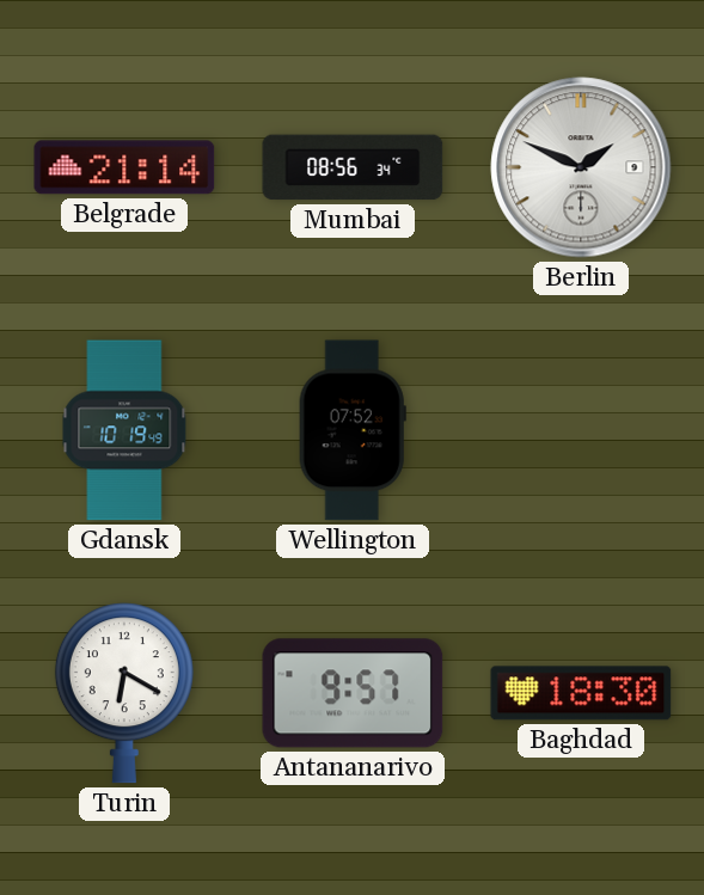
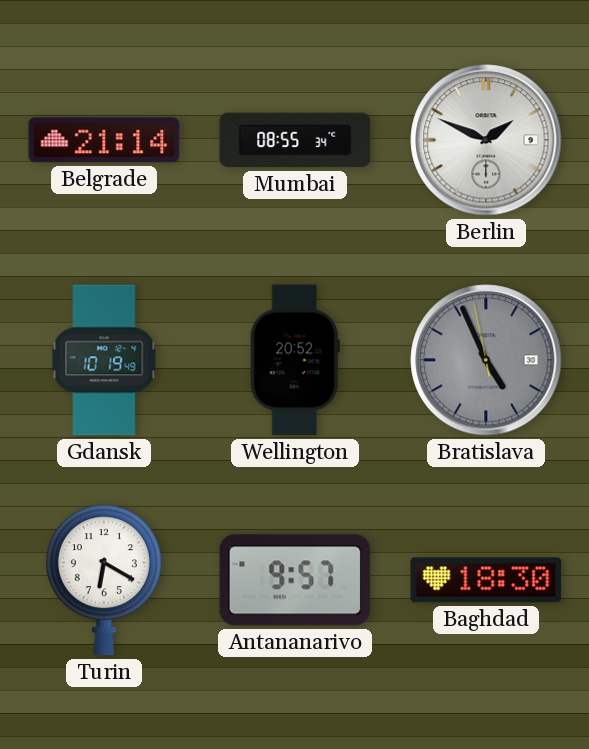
Mumbai: 08:56 -> 08:55
Wellington: 07:52 -> 20:52
Bratislava: none -> 4:55
